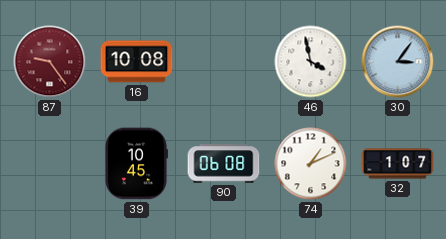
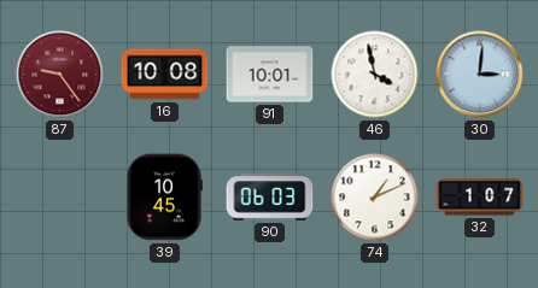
91: none -> 10:01
30: 3:06 -> 3:01
90: 06:08 -> 06:03
